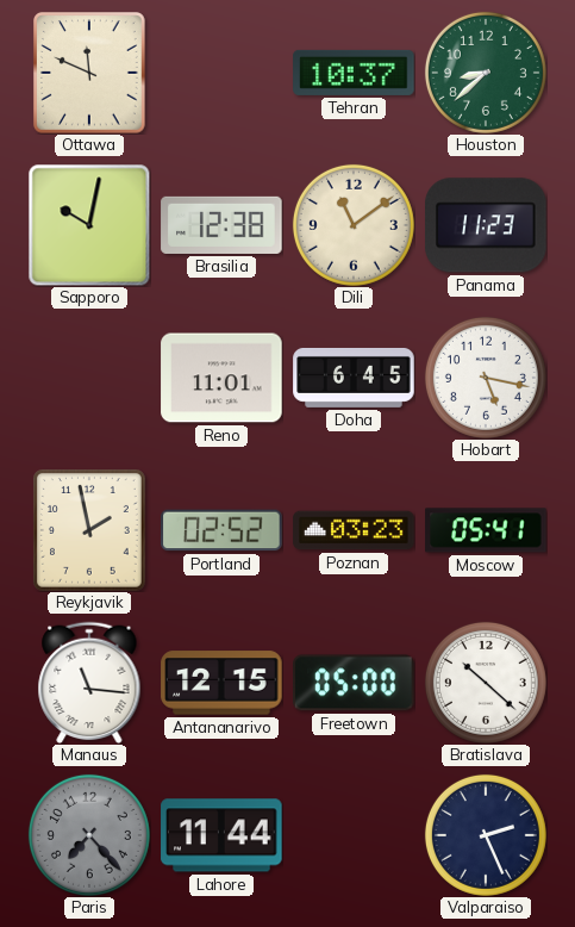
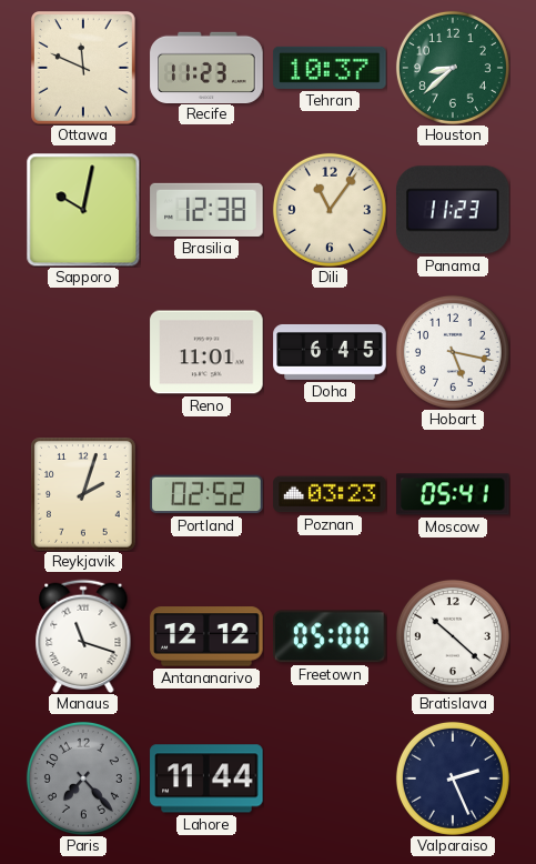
Recife: none -> 11:23
Dili: 11:09 -> 11:06
Reykjavik: 1:58 -> 2:03
Manaus: 11:16 -> 11:18
Antananarivo: 12:15 -> 12:12
